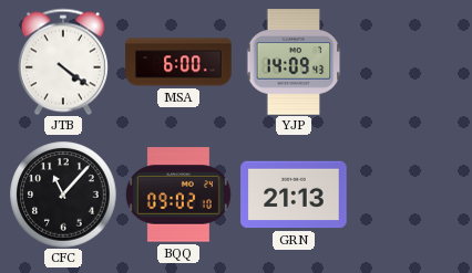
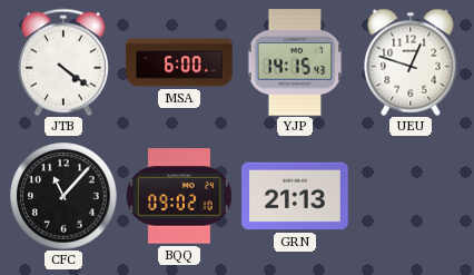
YJP: 14:09 -> 14:15
UEU: none -> 12:48
